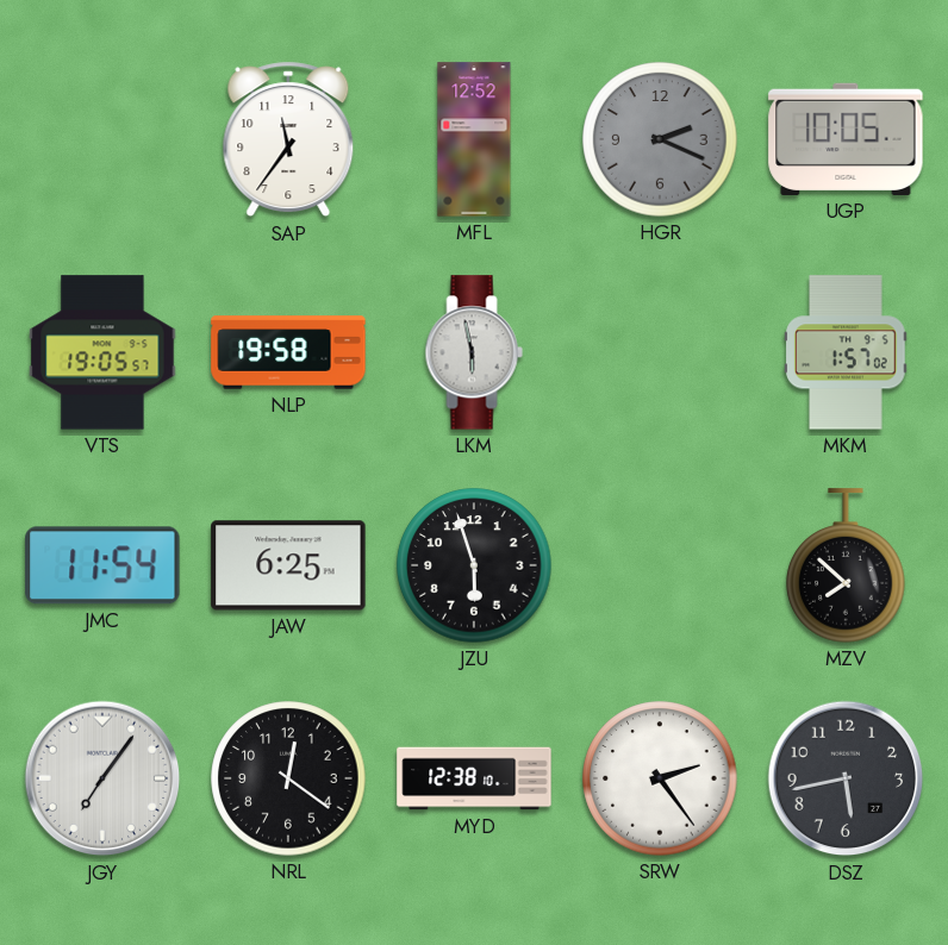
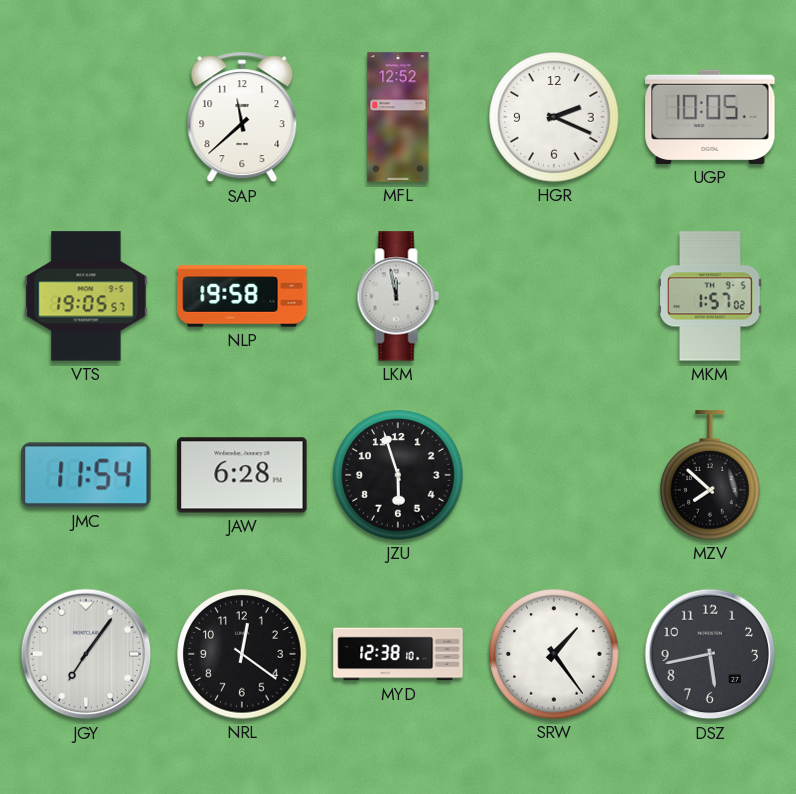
SAP: 11:36 -> 11:38
HGR dial: grey -> white
LKM: 5:58 -> 11:58
JAW: 6:25 -> 6:28
SRW: 2:24 -> 1:24
